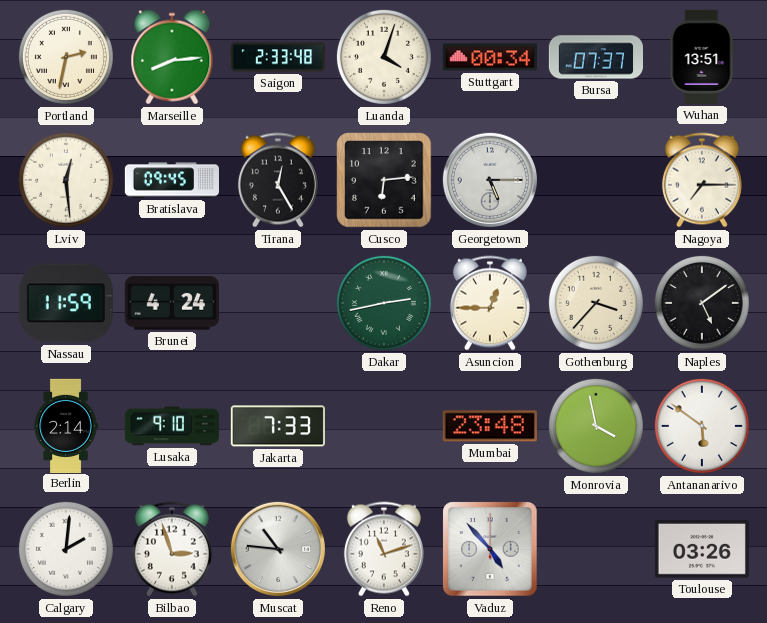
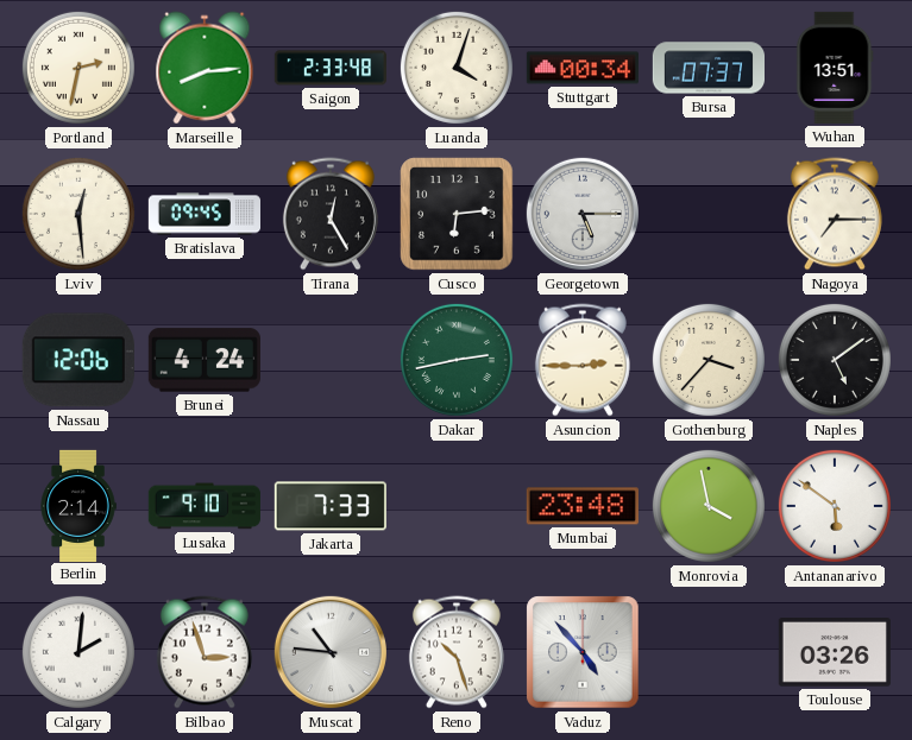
Nassau: 11:59 -> 12:06
Asuncion: 12:45 -> 2:45
Reno: 11:12 -> 10:27
